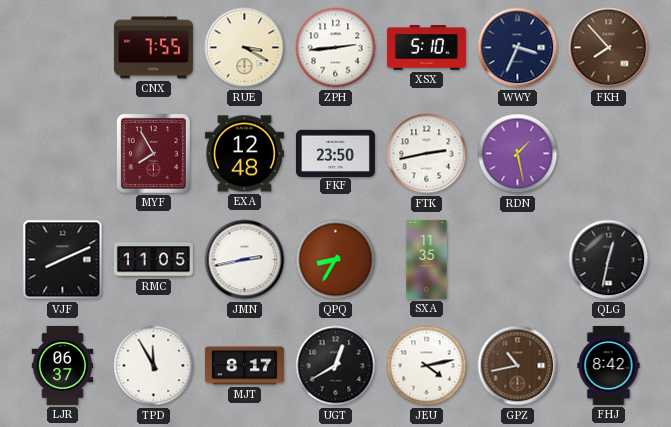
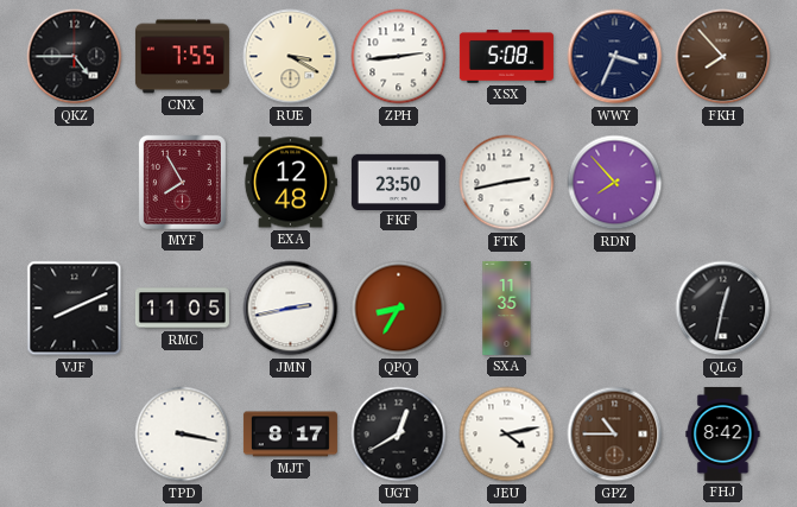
QKZ: none -> 4:45
XSX: 5:10 -> 5:08
RDN: 1:28 -> 7:53
LJR: 06:37 -> none
TPD: 11:55 -> 3:17
GPZ: 10:43 -> 10:45
